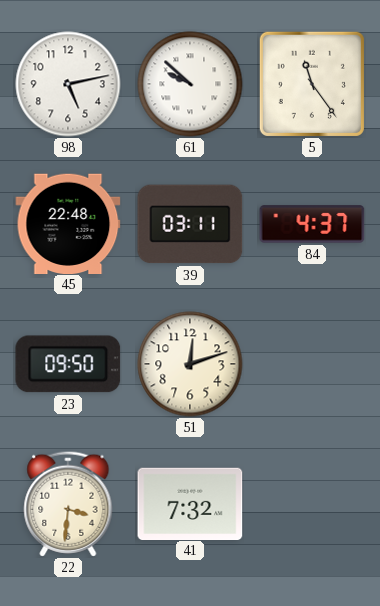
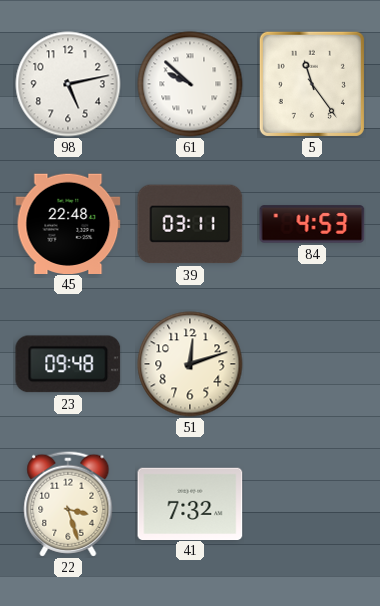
84: 4:37 -> 4:53
23: 09:50 -> 09:48
22: 3:31 -> 3:27
